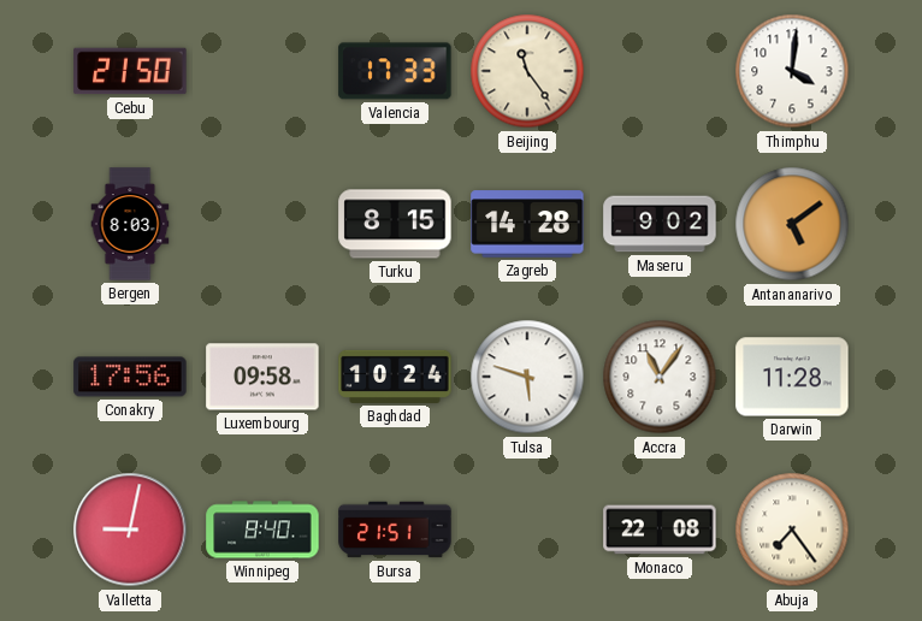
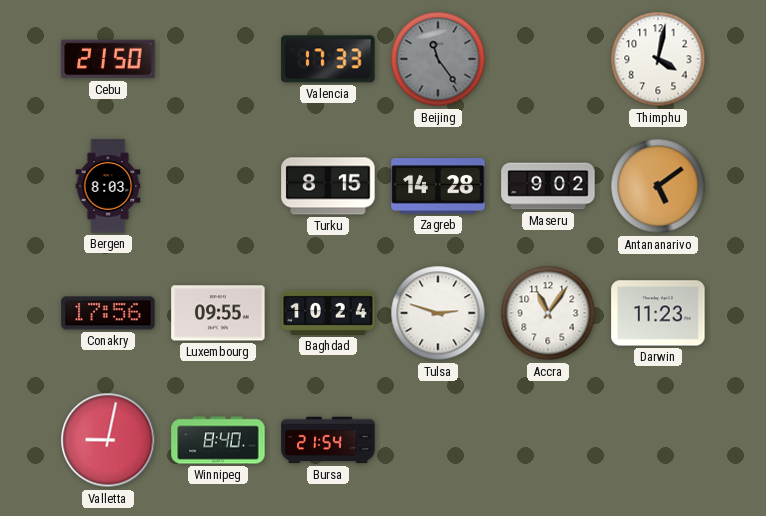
Beijing dial: cream -> grey
Thimphu: 4:01 -> 4:02
Luxembourg: 09:58 -> 09:55
Tulsa: 5:48 -> 2:48
Darwin: 11:28 -> 11:23
Bursa: 21:51 -> 21:54
Monaco: 22:08 -> none
Abuja: 7:24 -> none
